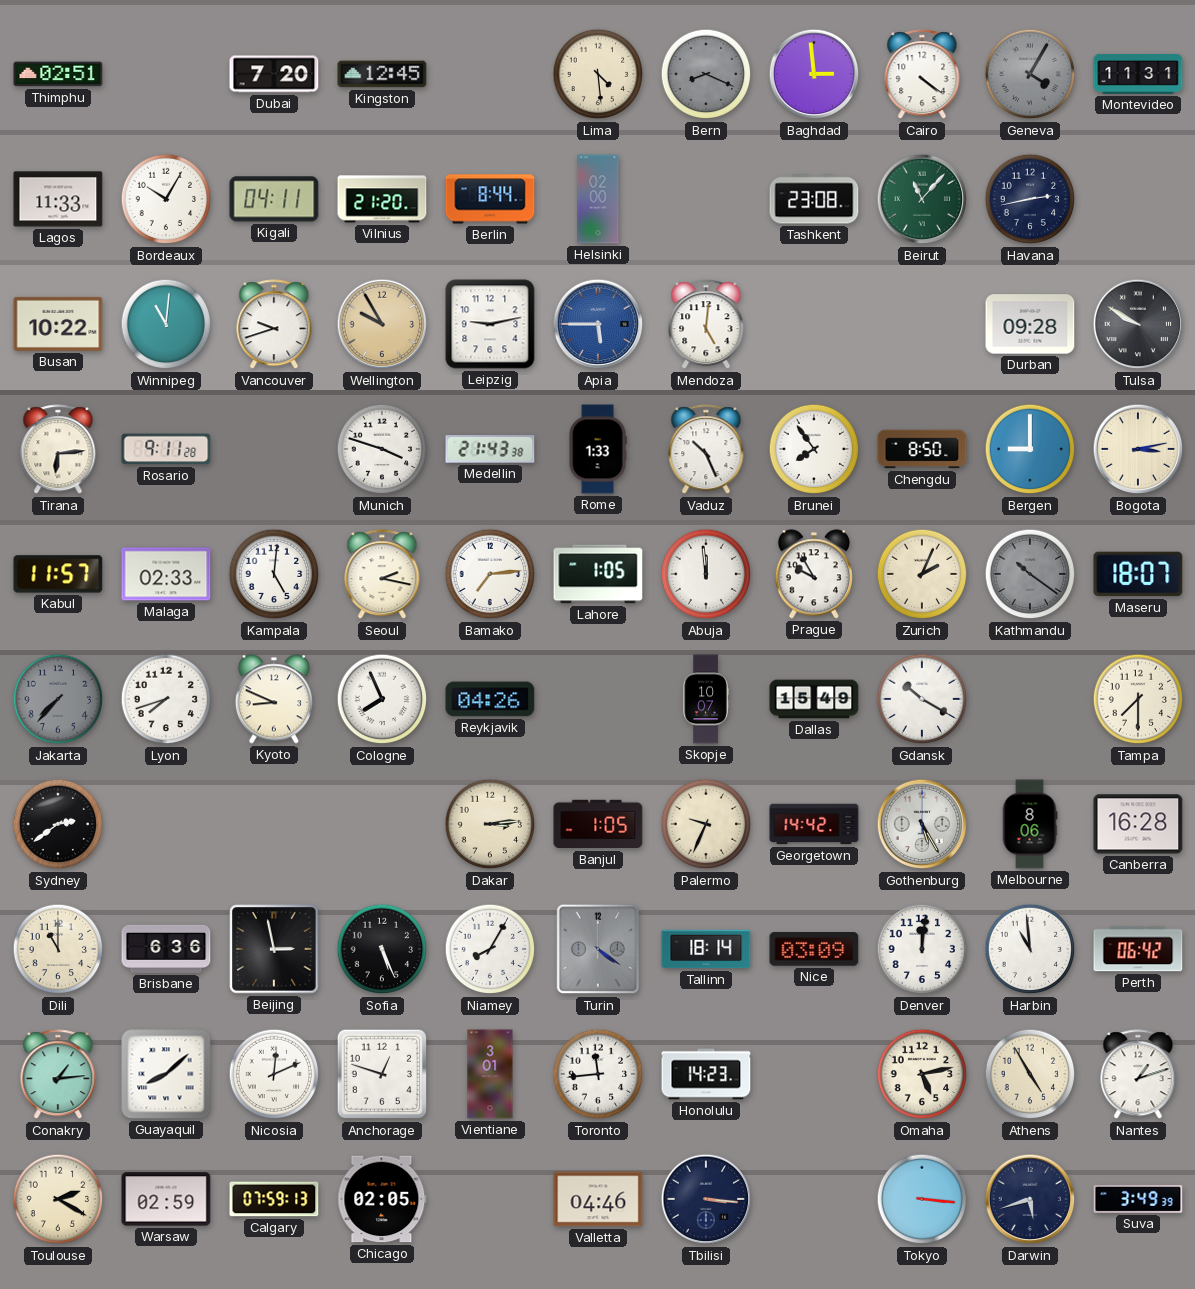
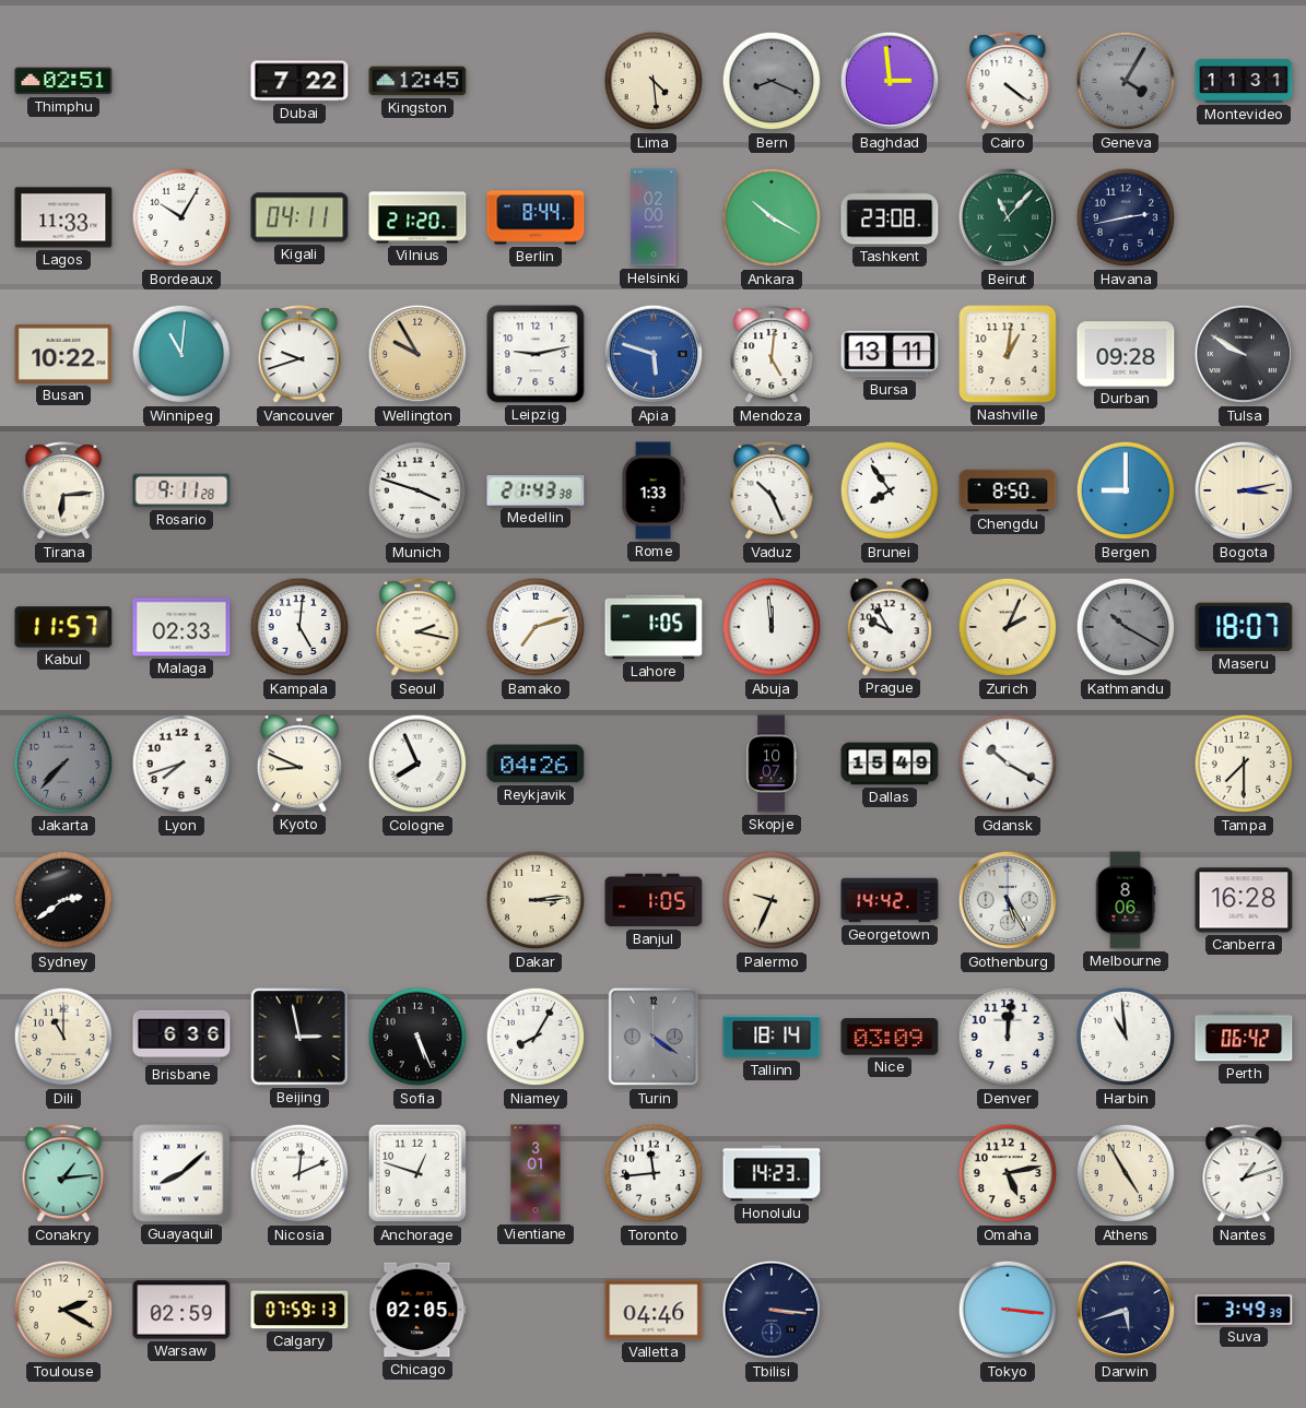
Dubai: 7:20 -> 7:22
Ankara: none -> 10:20
Apia: 5:45 -> 5:48
Bursa: none -> 13:11
Nashville: none -> 1:01
Bamako: 7:14 -> 7:12
Kathmandu: 10:21 -> 10:20
